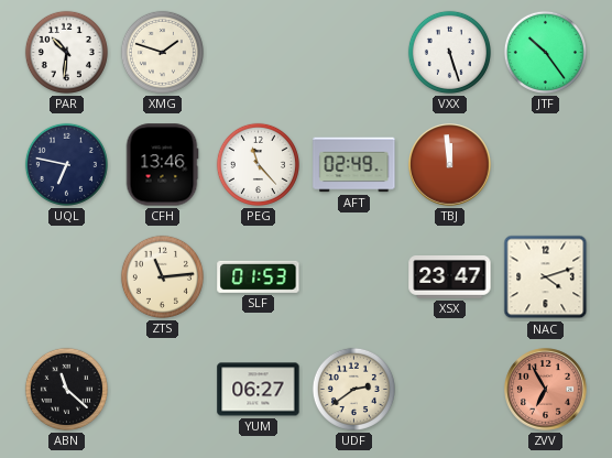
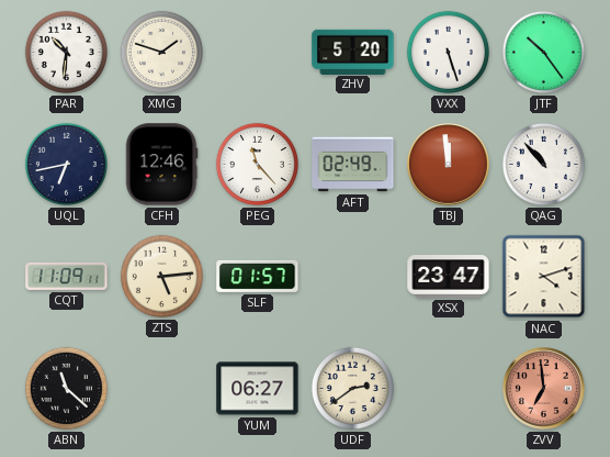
ZHV: none -> 5:20
UQL: 6:47 -> 6:43
CFH: 13:46 -> 12:46
QAG: none -> 10:53
CQT: none -> 11:09
ZTS: 11:14 -> 5:14
SLF: 01:53 -> 01:57
ZVV: 6:55 -> 6:59
